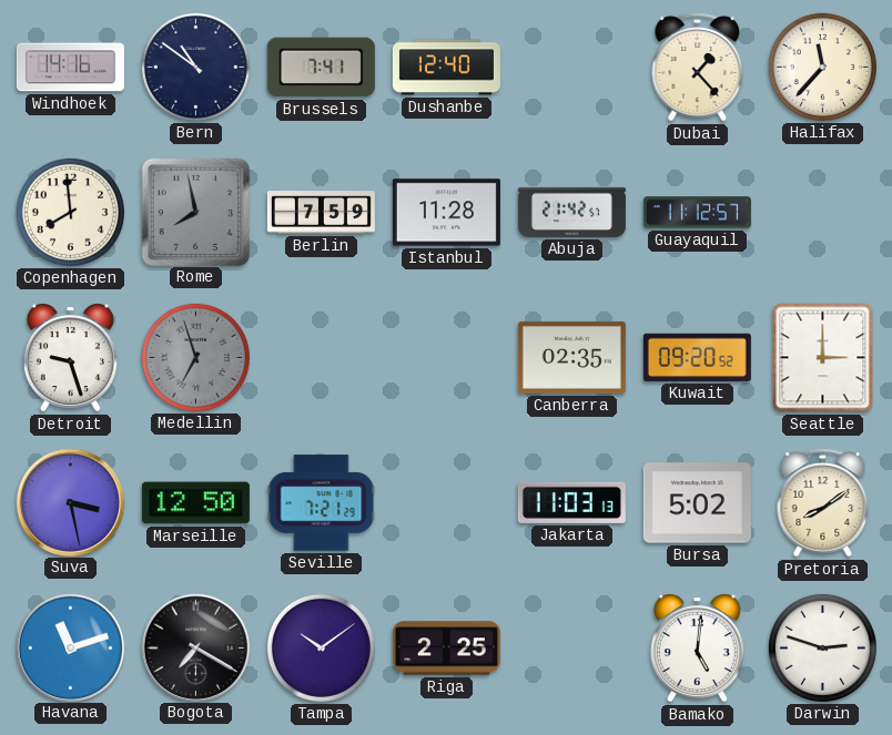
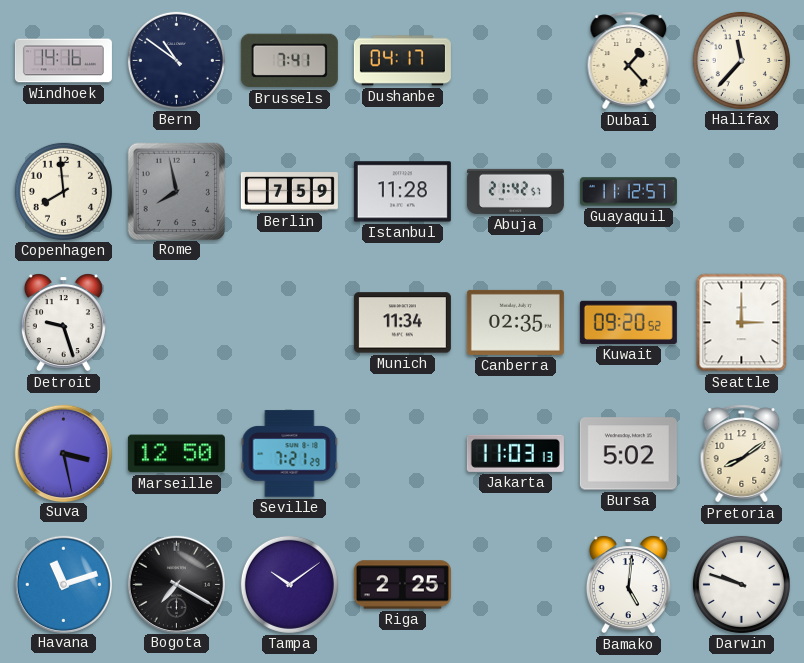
Dushanbe: 12:40 -> 04:17
Medellin: 6:57 -> none
Munich: none -> 11:34
Darwin: 2:48 -> 9:48
